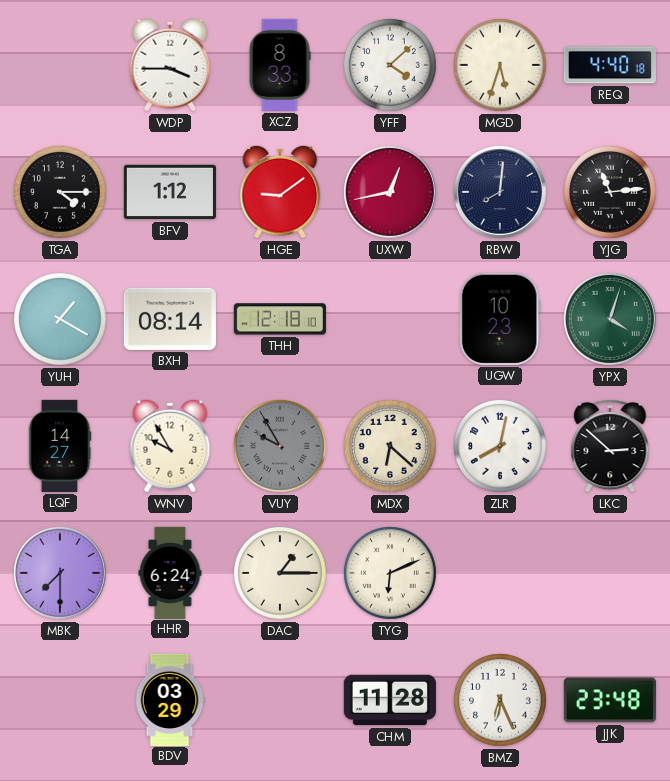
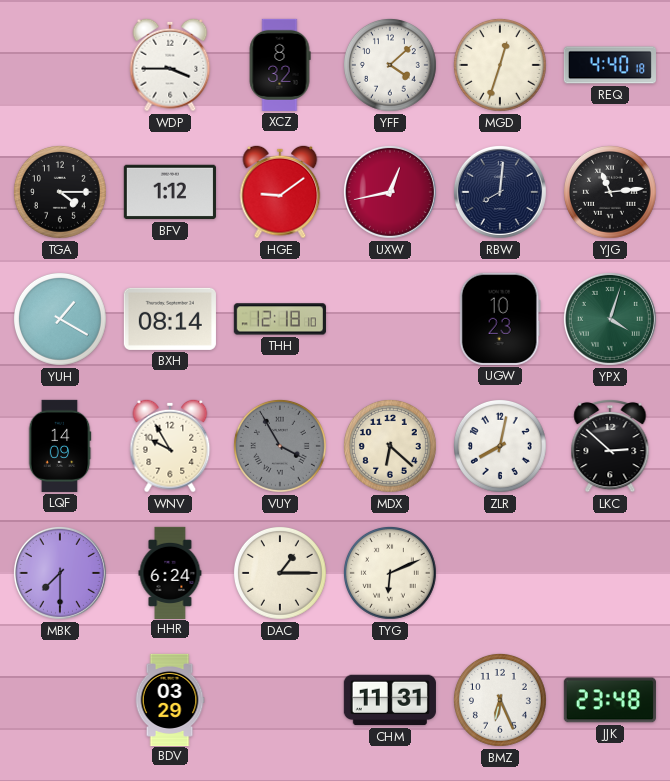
XCZ: 8:33 -> 8:32
MGD: 5:33 -> 12:33
LQF: 14:27 -> 14:09
VUY: 9:55 -> 3:55
CHM: 11:28 -> 11:31
